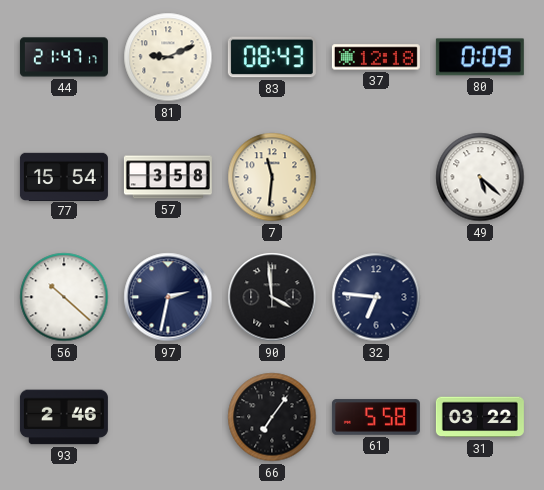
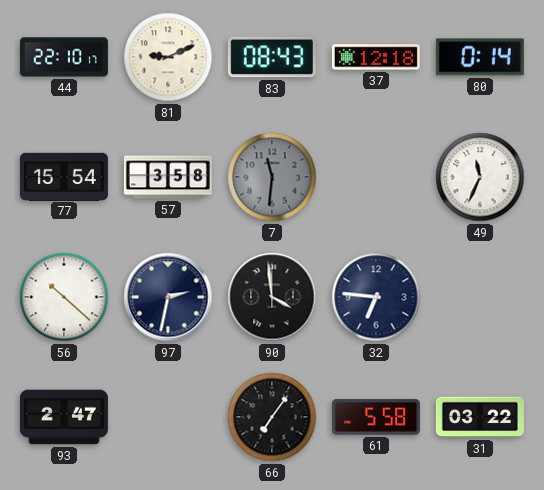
44: 21:47 -> 22:10
80: 0:09 -> 0:14
7 dial: cream -> grey
49: 5:22 -> 11:34
93: 2:46 -> 2:47
